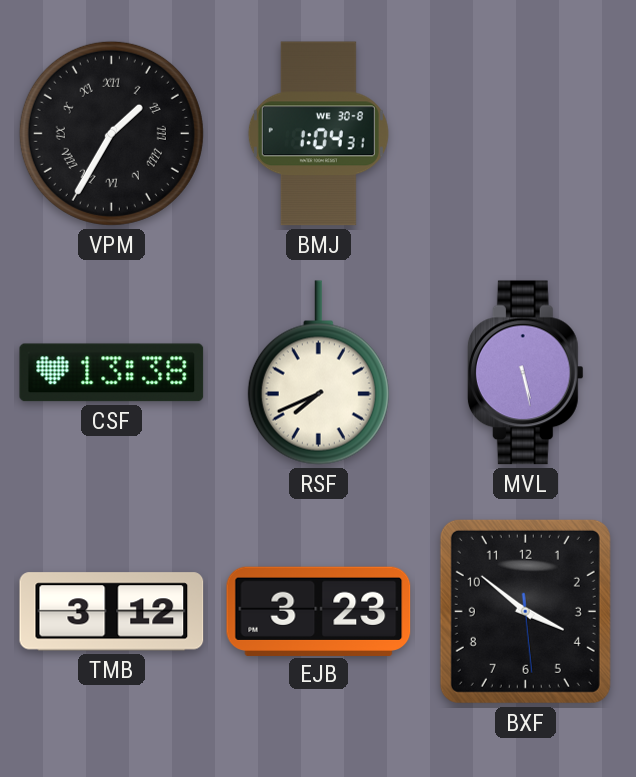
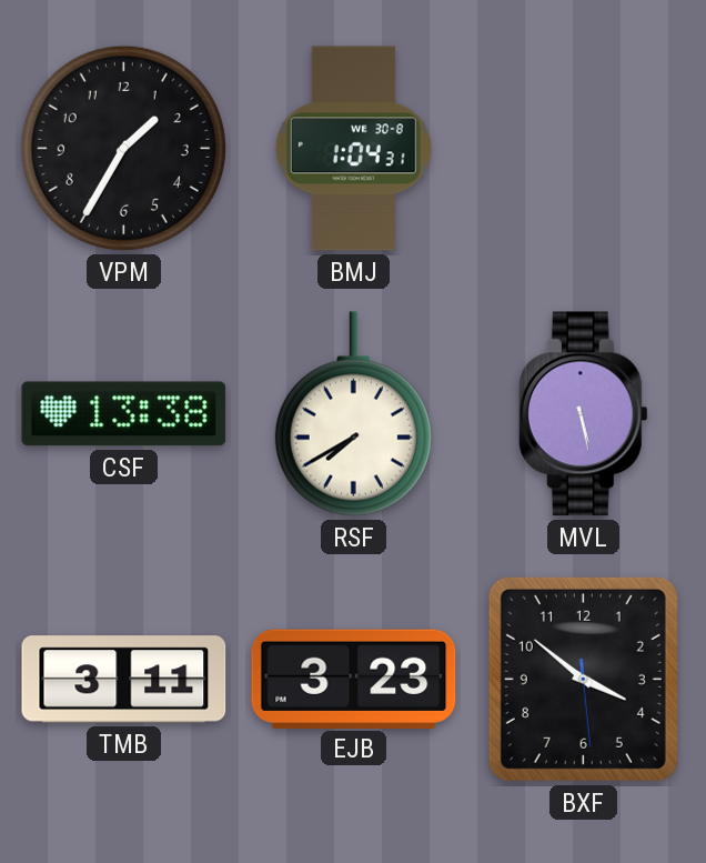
VPM numerals: Roman -> Arabic
RSF: 7:41 -> 7:40
TMB: 3:12 -> 3:11
